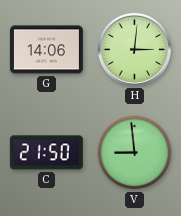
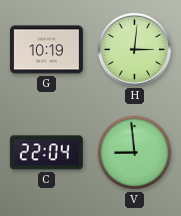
G: 14:06 -> 10:19
C: 21:50 -> 22:04
